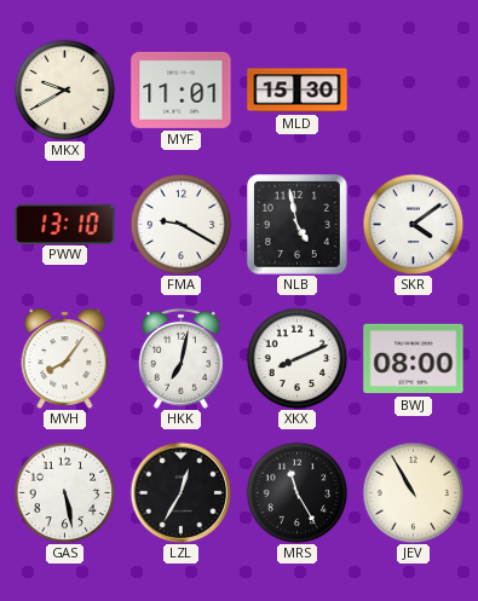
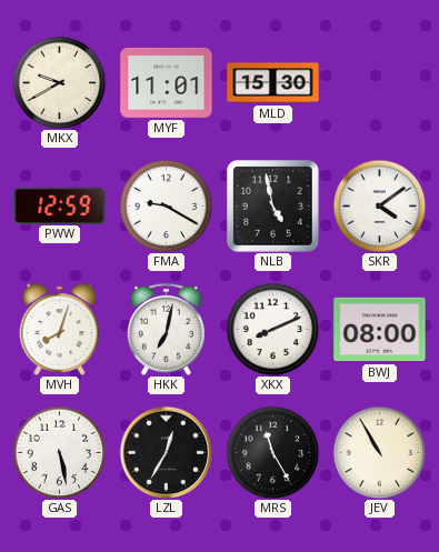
PWW: 13:10 -> 12:59
MVH: 8:06 -> 8:03
